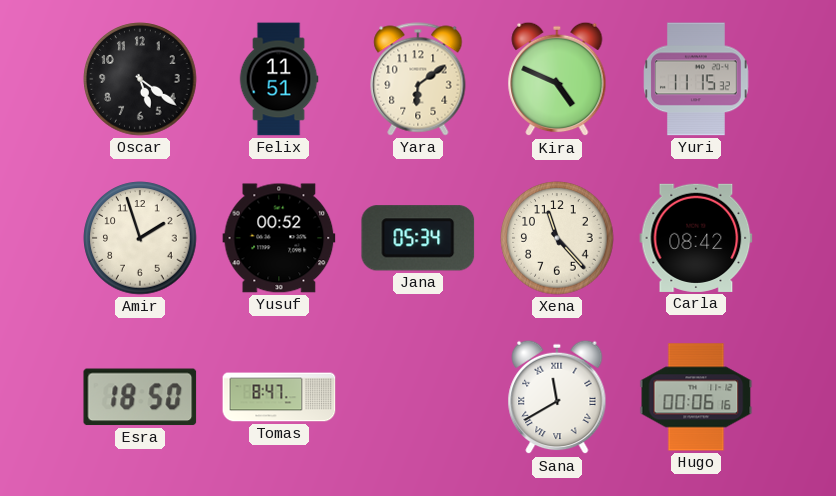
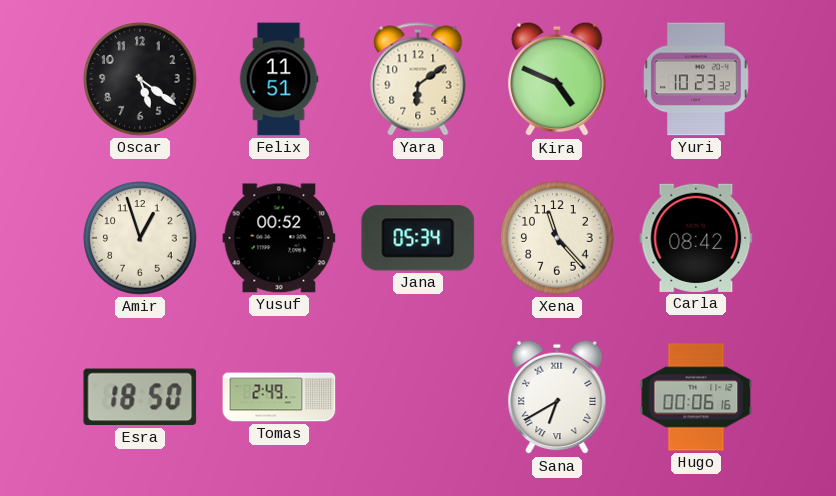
Yuri: 11:15 -> 10:23
Amir: 1:57 -> 12:57
Tomas: 8:47 -> 2:49
Sana: 11:40 -> 6:40
